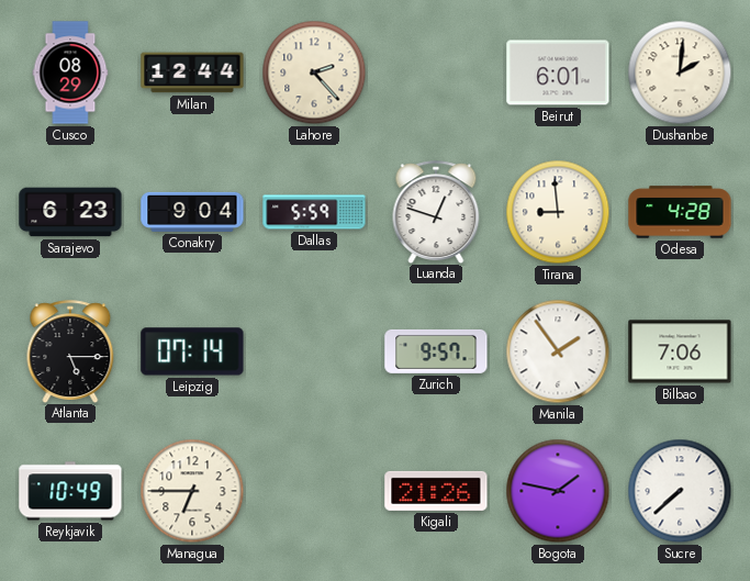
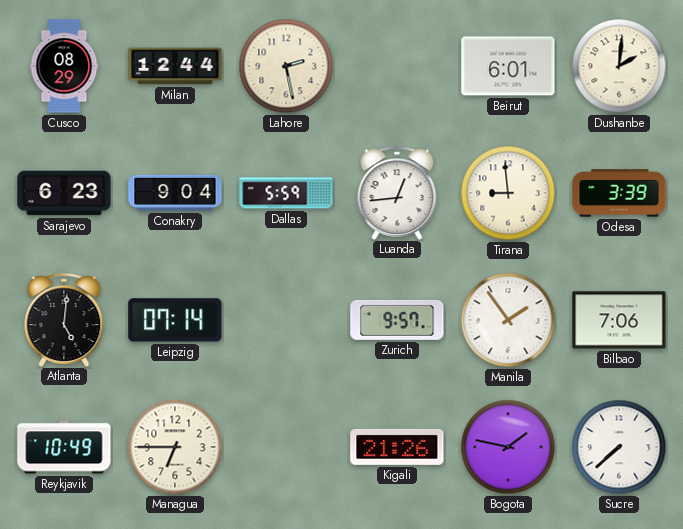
Lahore: 2:23 -> 2:28
Luanda: 12:48 -> 12:44
Odesa: 4:28 -> 3:39
Atlanta: 5:15 -> 5:01
